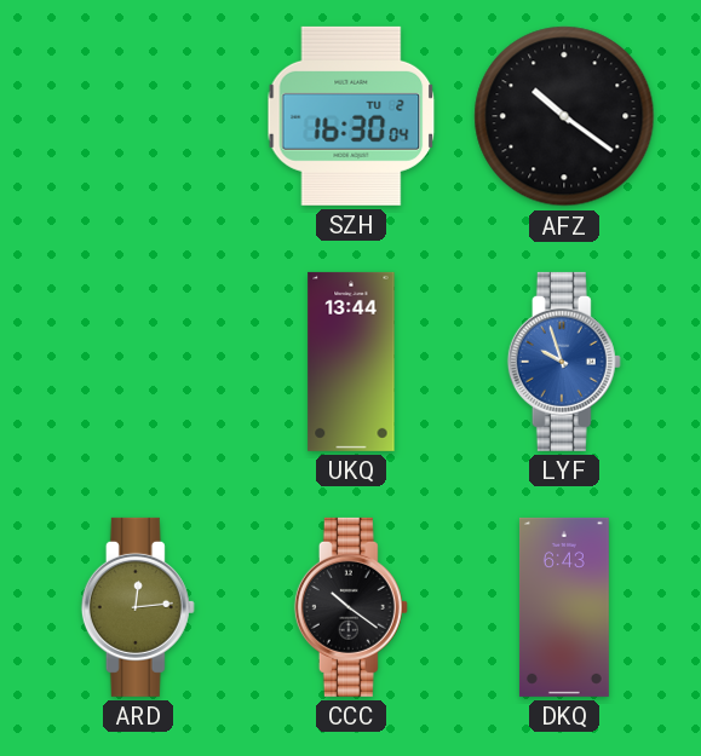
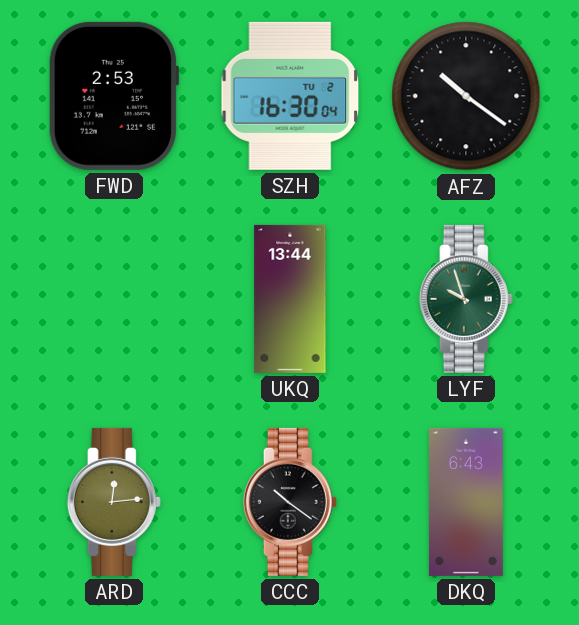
FWD: none -> 2:53
LYF dial: blue -> green
